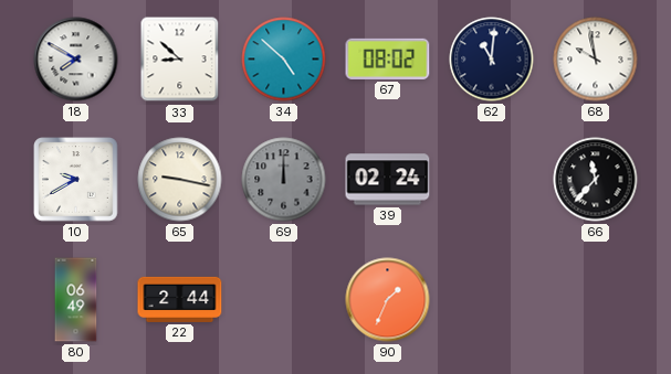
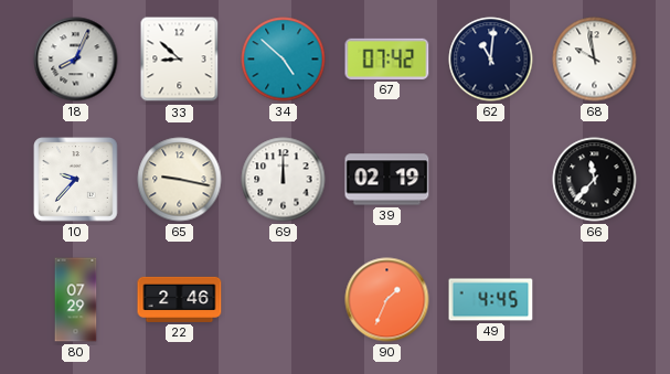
18: 7:50 -> 8:04
67: 08:02 -> 07:42
10: 9:40 -> 9:37
69 dial: grey -> white
39: 02:24 -> 02:19
80: 06:49 -> 07:29
22: 2:44 -> 2:46
49: none -> 4:45
